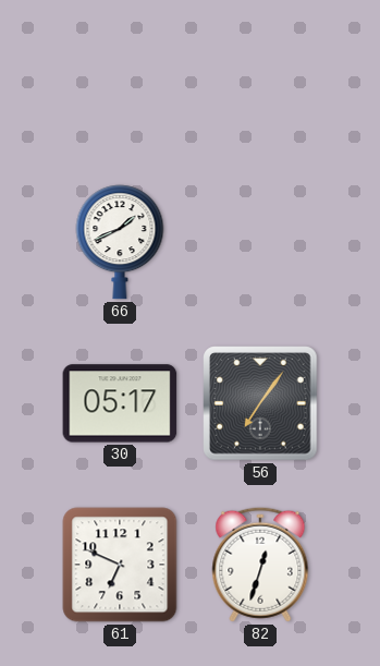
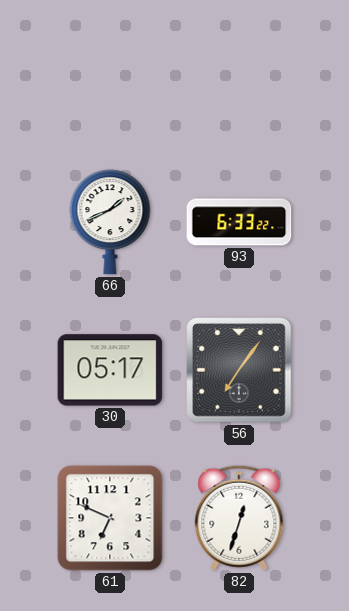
93: none -> 6:33
